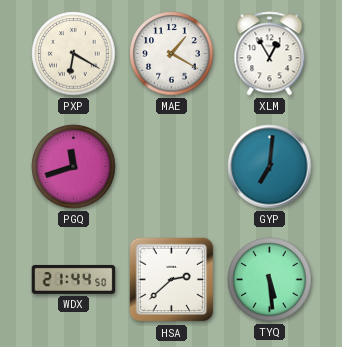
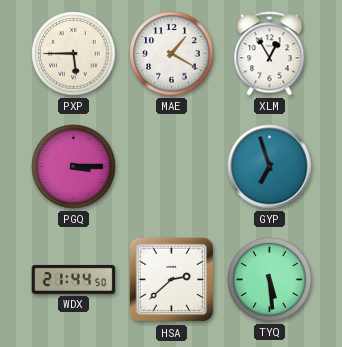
PXP: 6:20 -> 5:45
PGQ: 11:42 -> 3:15
GYP: 7:01 -> 6:57
